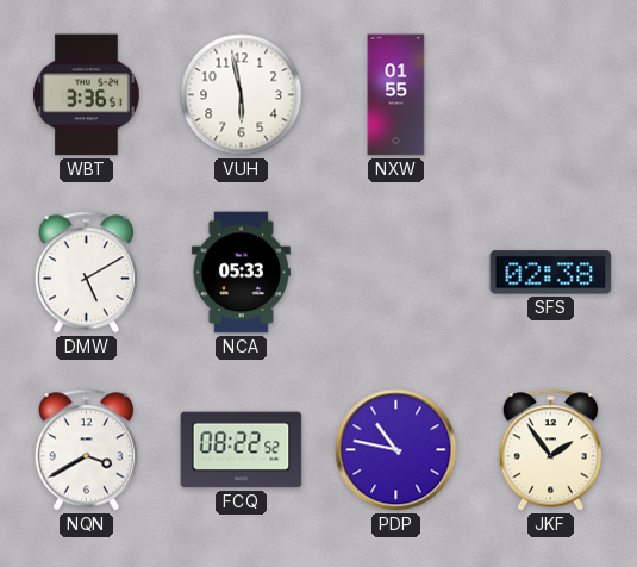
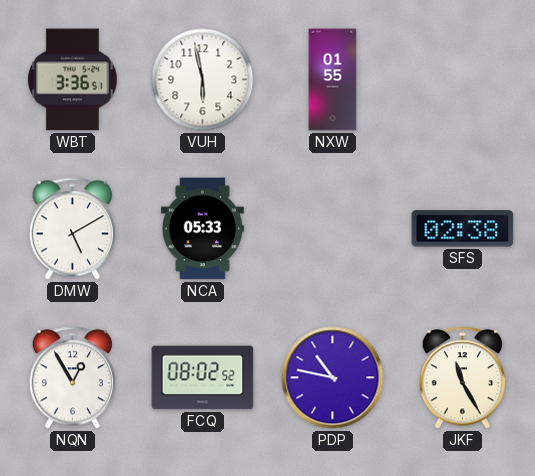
NQN: 3:40 -> 12:55
FCQ: 08:22 -> 08:02
JKF: 1:54 -> 11:25
